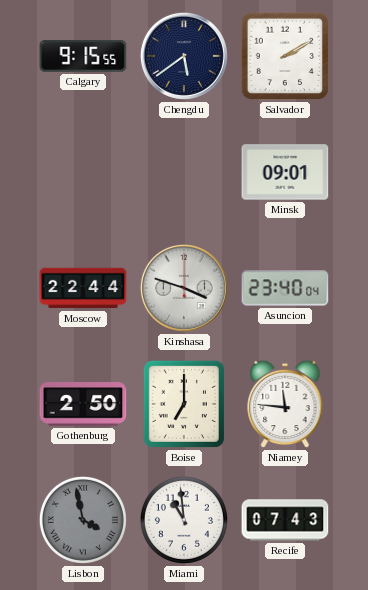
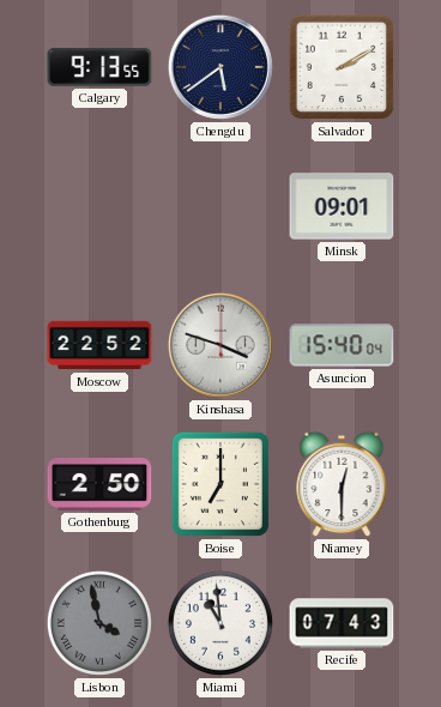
Calgary: 9:15 -> 9:13
Moscow: 22:44 -> 22:52
Asuncion: 23:40 -> 15:40
Niamey: 11:46 -> 12:30
